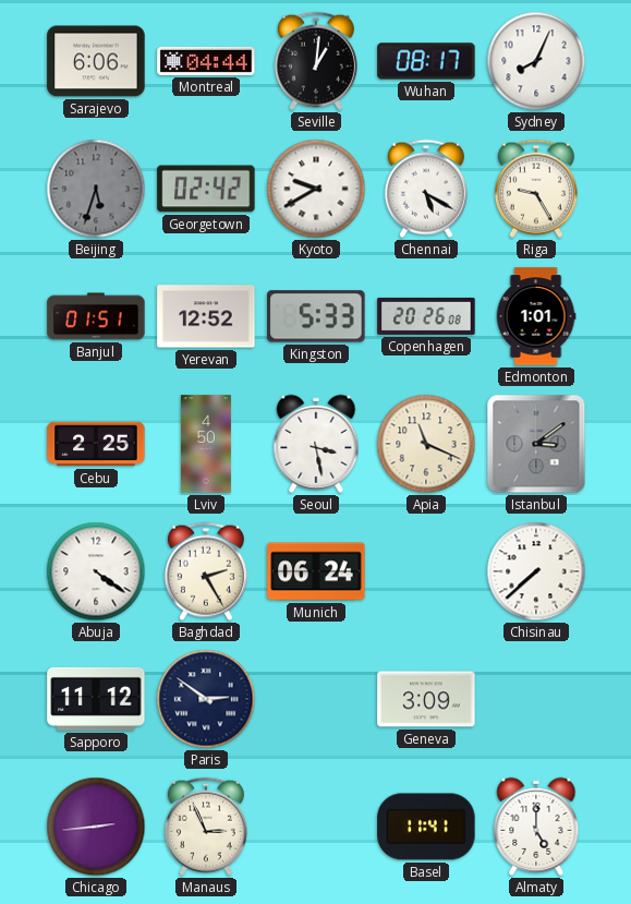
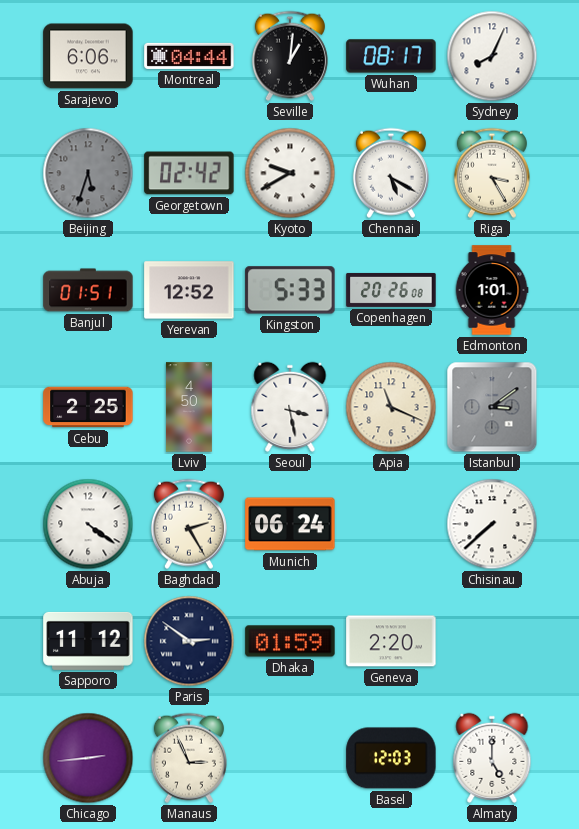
Riga: 9:25 -> 3:25
Dhaka: none -> 01:59
Geneva: 3:09 -> 2:20
Basel: 11:41 -> 12:03
